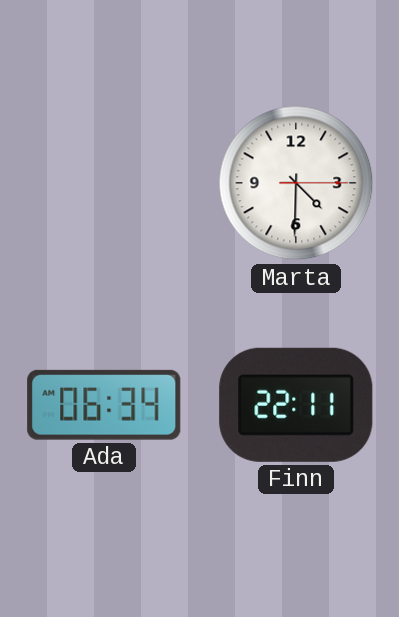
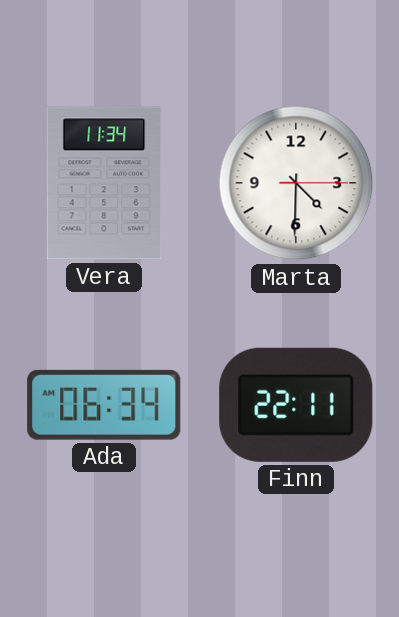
Vera: none -> 11:34
